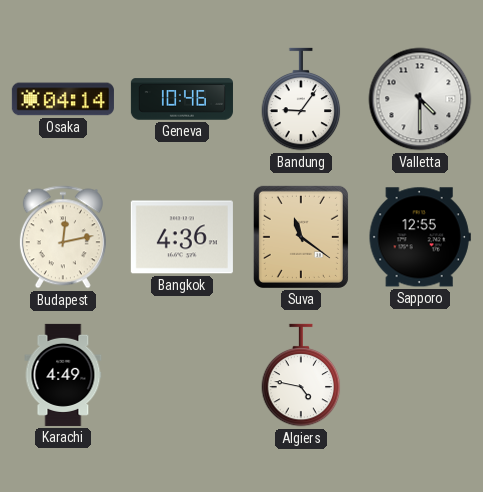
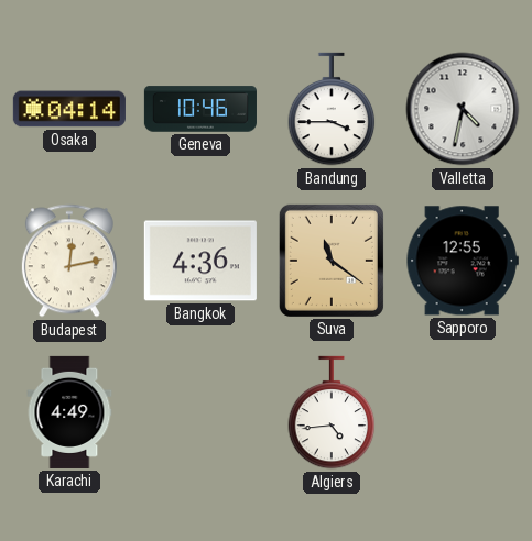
Bandung: 9:06 -> 3:45
Valletta: 4:30 -> 4:32
Algiers: 4:47 -> 4:44
